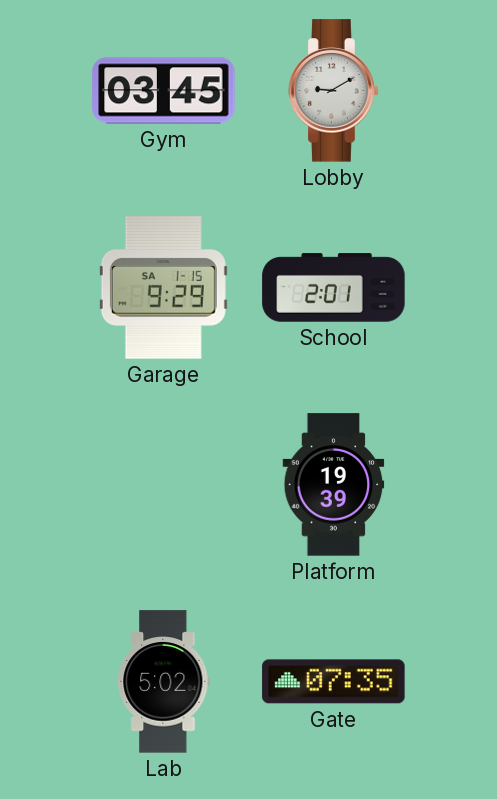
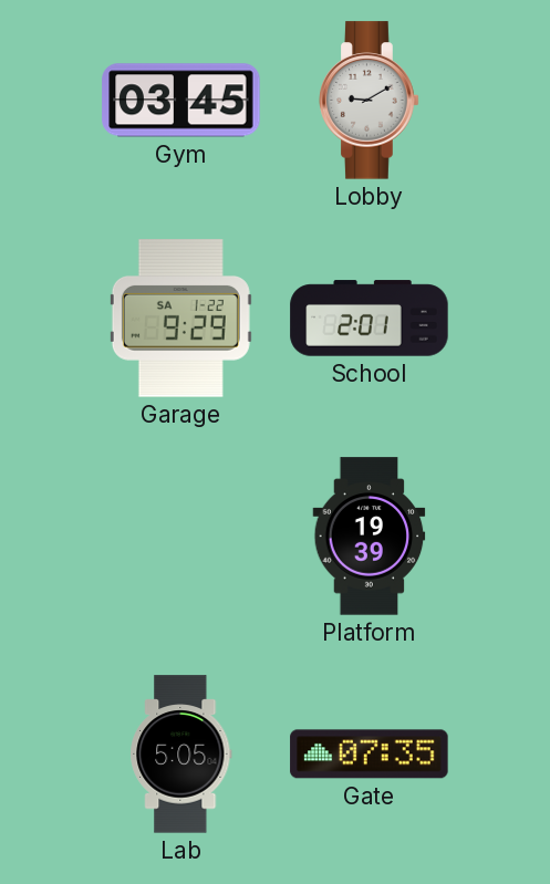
Garage date: SA 1-15 -> SA 1-22
Lab: 5:02 -> 5:05
